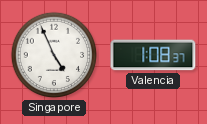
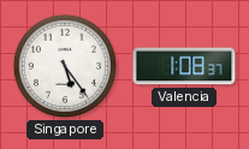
Singapore: 4:56 -> 5:24
